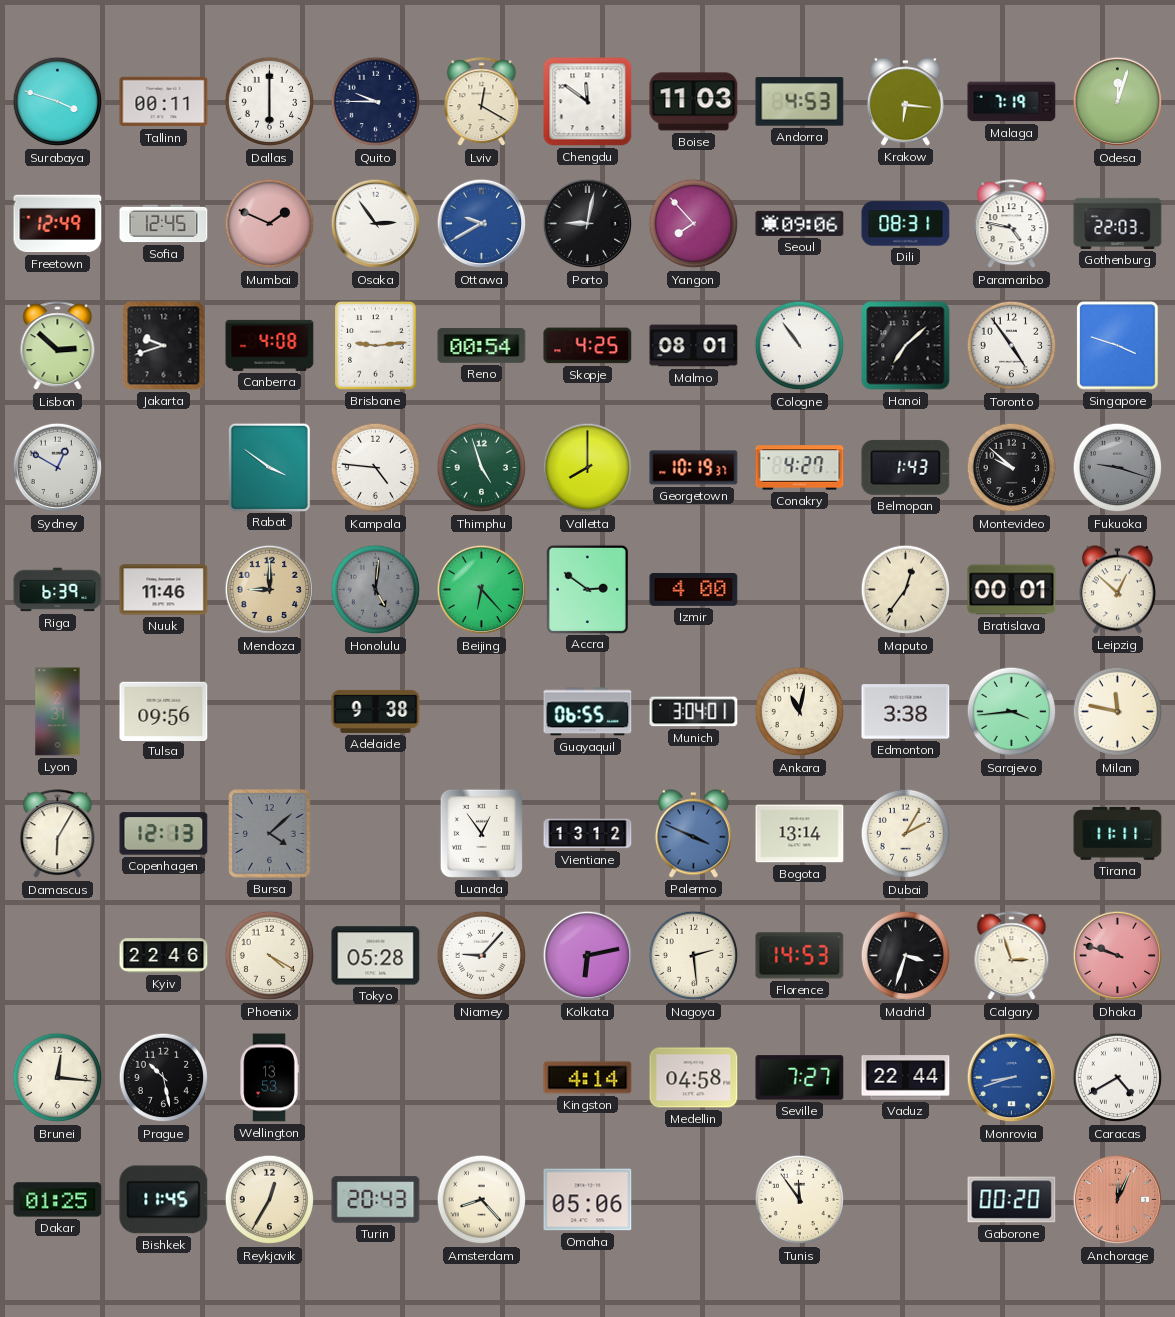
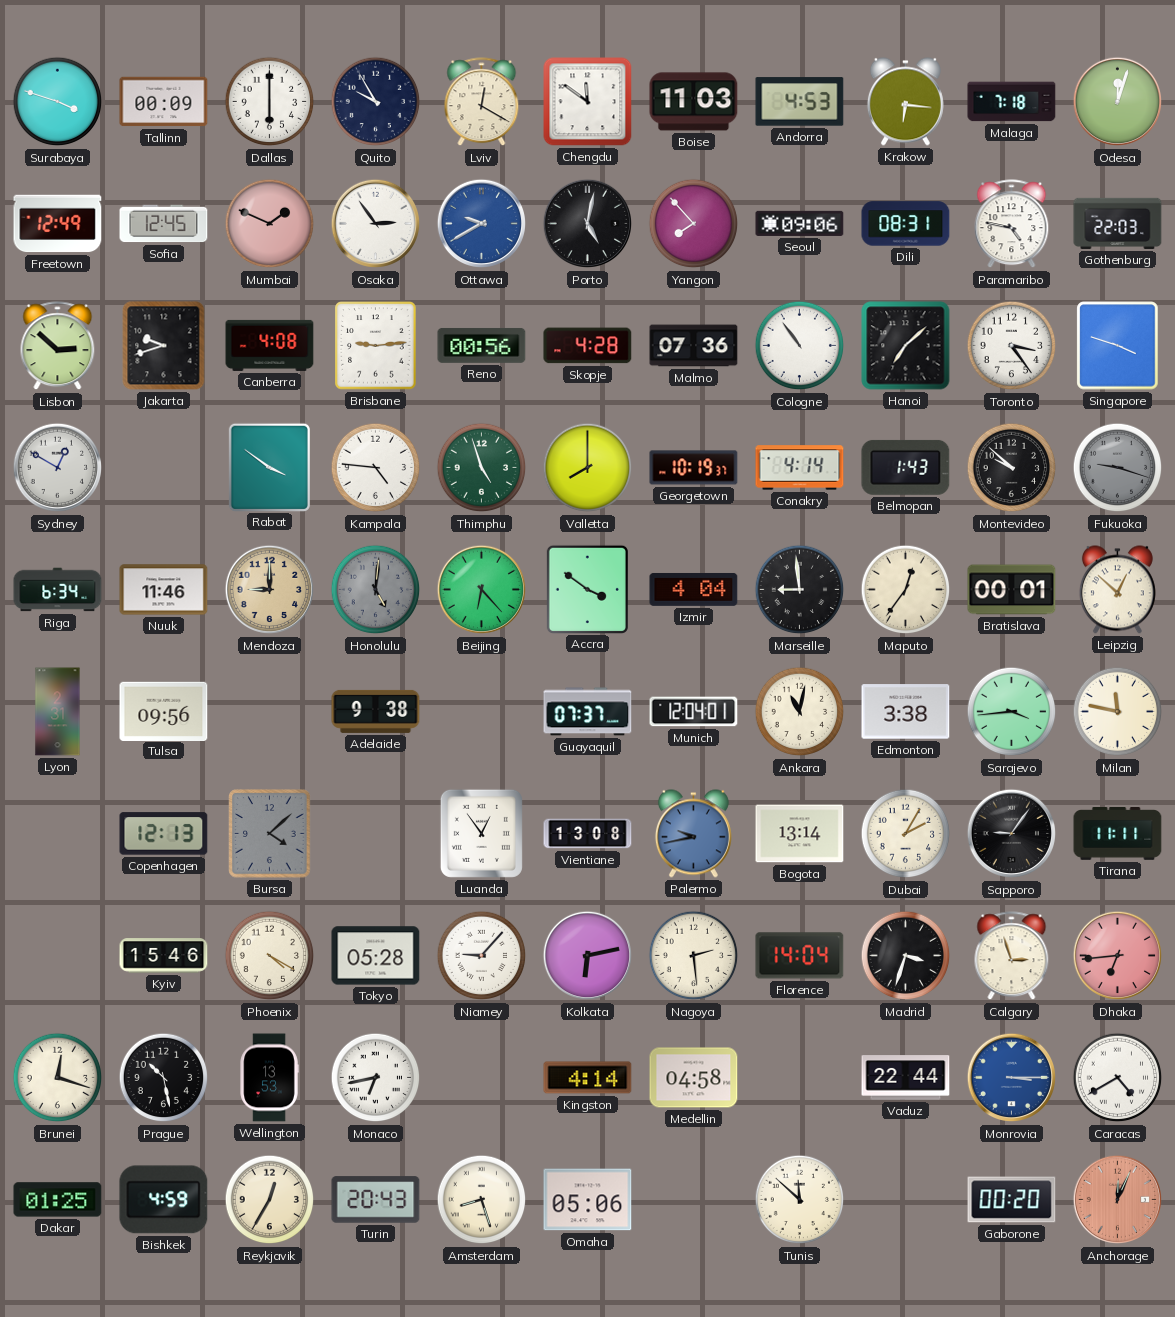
Tallinn: 00:11 -> 00:09
Quito: 9:45 -> 9:55
Malaga: 7:19 -> 7:18
Porto: 9:02 -> 5:02
Reno: 00:54 -> 00:56
Skopje: 4:25 -> 4:28
Malmo: 08:01 -> 07:36
Toronto: 4:54 -> 3:24
Conakry: 4:27 -> 4:14
Riga: 6:39 -> 6:34
Accra: 2:51 -> 3:51
Izmir: 4:00 -> 4:04
Marseille: none -> 8:59
Guayaquil: 06:55 -> 07:37
Munich: 3:04 -> 12:04
Damascus: 6:05 -> none
Vientiane: 13:12 -> 13:08
Palermo: 3:49 -> 9:43
Sapporo: none -> 9:06
Kyiv: 22:46 -> 15:46
Florence: 14:53 -> 14:04
Dhaka: 9:48 -> 6:44
Brunei: 12:16 -> 12:18
Monaco: none -> 6:43
Seville: 7:27 -> none
Monrovia: 8:42 -> 3:15
Bishkek: 11:45 -> 4:59
Amsterdam: 8:23 -> 8:27
Tunis: 11:54 -> 11:52
